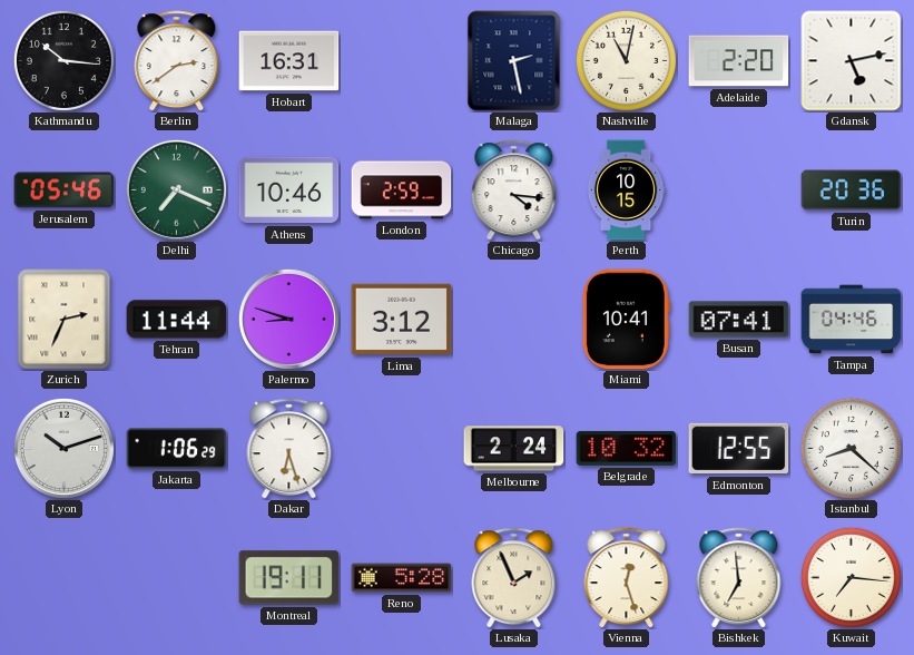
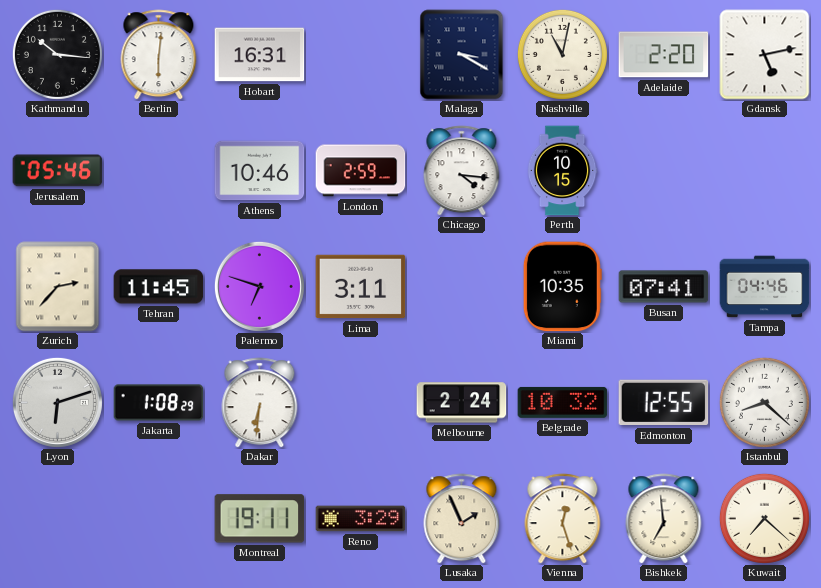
Berlin: 2:39 -> 6:01
Malaga: 2:28 -> 3:20
Delhi: 7:19 -> none
Turin: 20:36 -> none
Zurich: 2:34 -> 2:37
Tehran: 11:44 -> 11:45
Palermo: 8:48 -> 6:48
Lima: 3:12 -> 3:11
Miami: 10:41 -> 10:35
Lyon: 10:12 -> 6:12
Jakarta: 1:06 -> 1:08
Dakar: 6:27 -> 6:31
Reno: 5:28 -> 3:29
Kuwait: 7:16 -> 7:22
